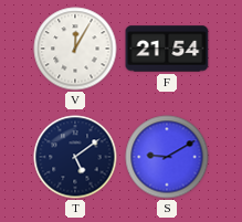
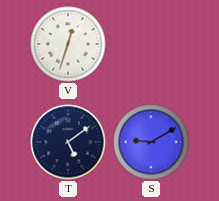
V: 12:05 -> 12:33
F: 21:54 -> none
